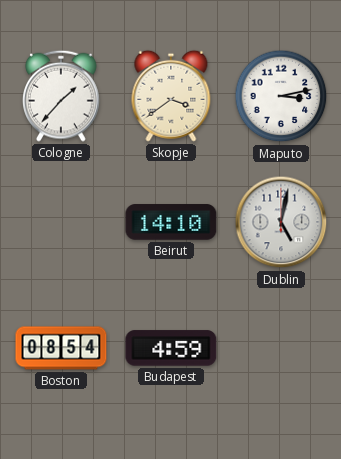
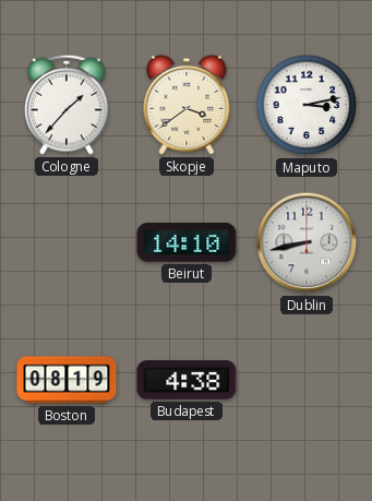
Dublin: 5:02 -> 8:43
Boston: 08:54 -> 08:19
Budapest: 4:59 -> 4:38
